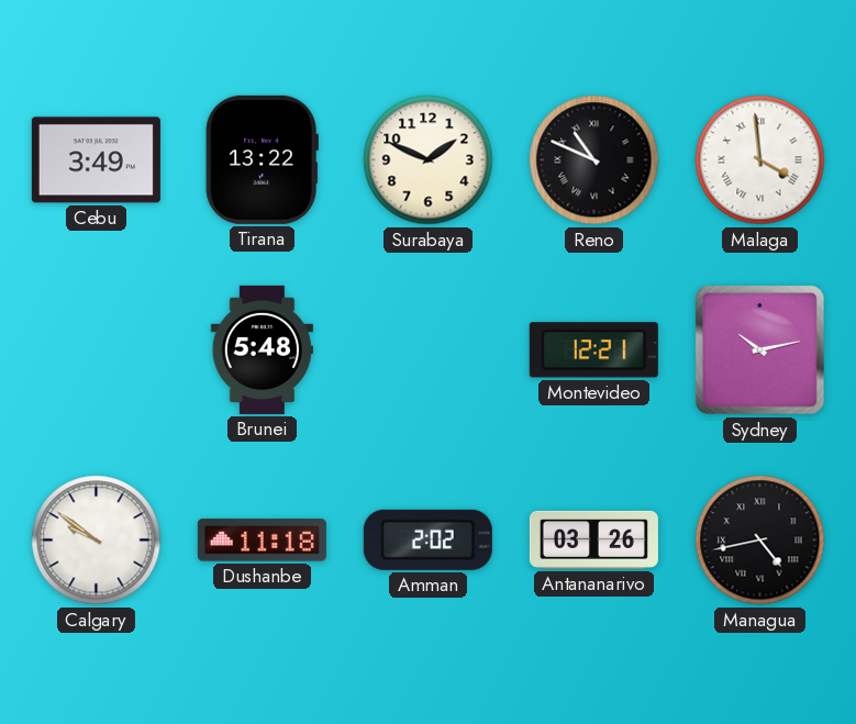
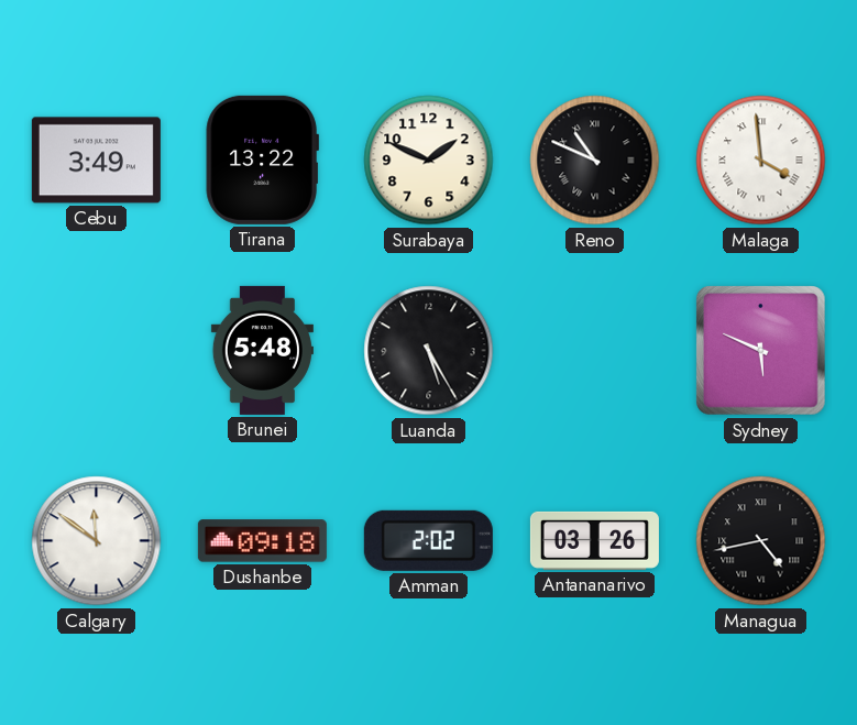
Luanda: none -> 5:25
Montevideo: 12:21 -> none
Sydney: 10:13 -> 5:49
Calgary: 9:51 -> 11:51
Dushanbe: 11:18 -> 09:18
